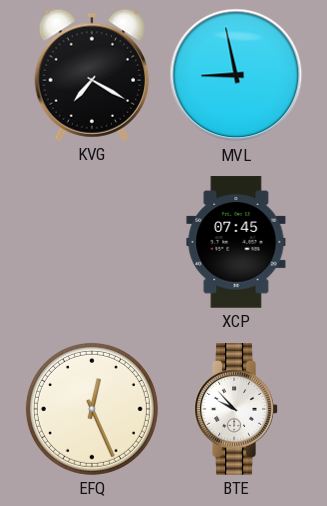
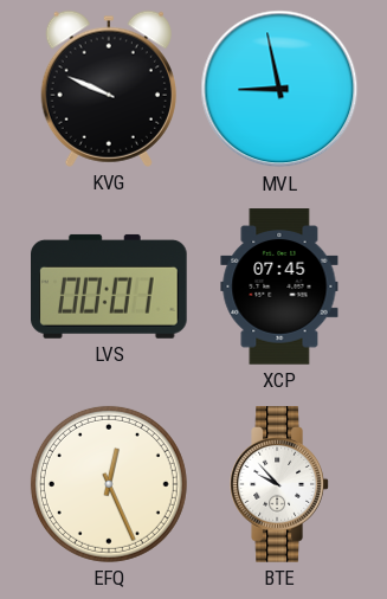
KVG: 7:20 -> 9:49
LVS: none -> 00:01
